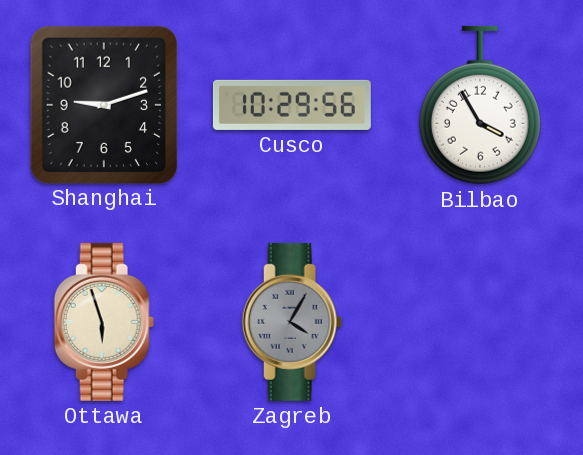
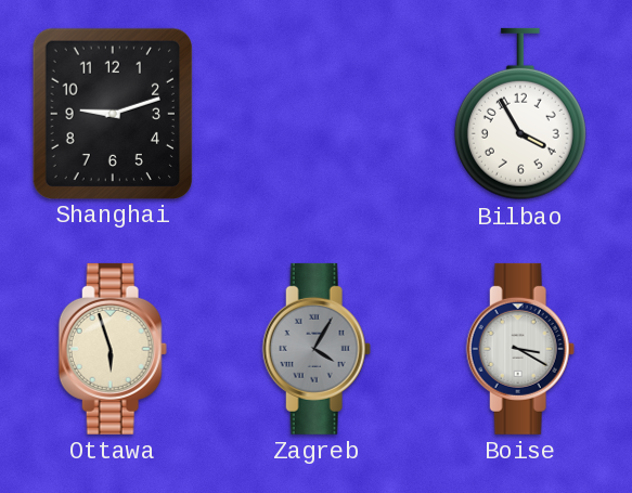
Cusco: 10:29 -> none
Boise: none -> 3:20
